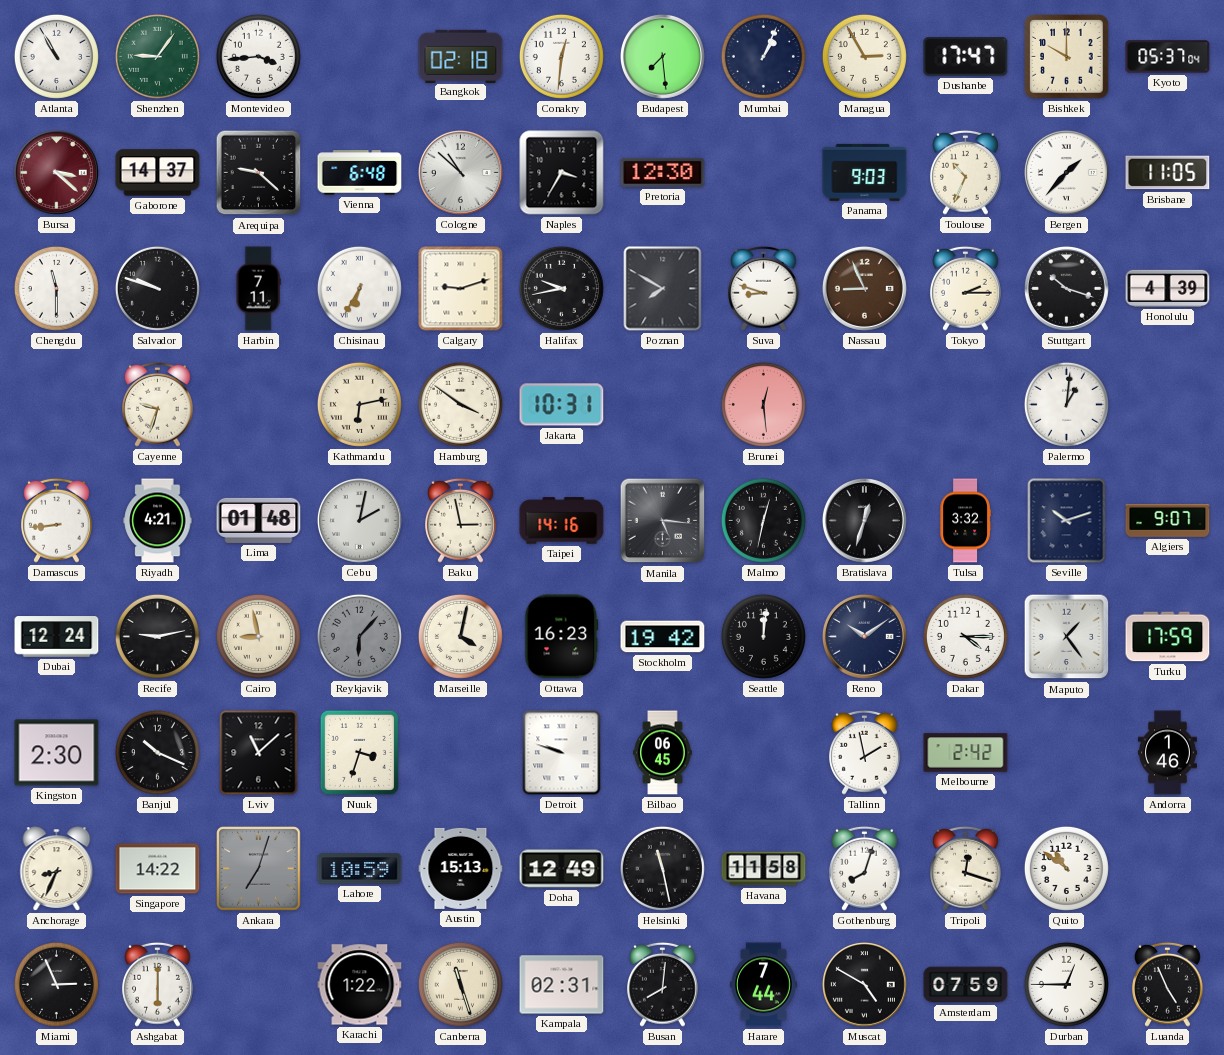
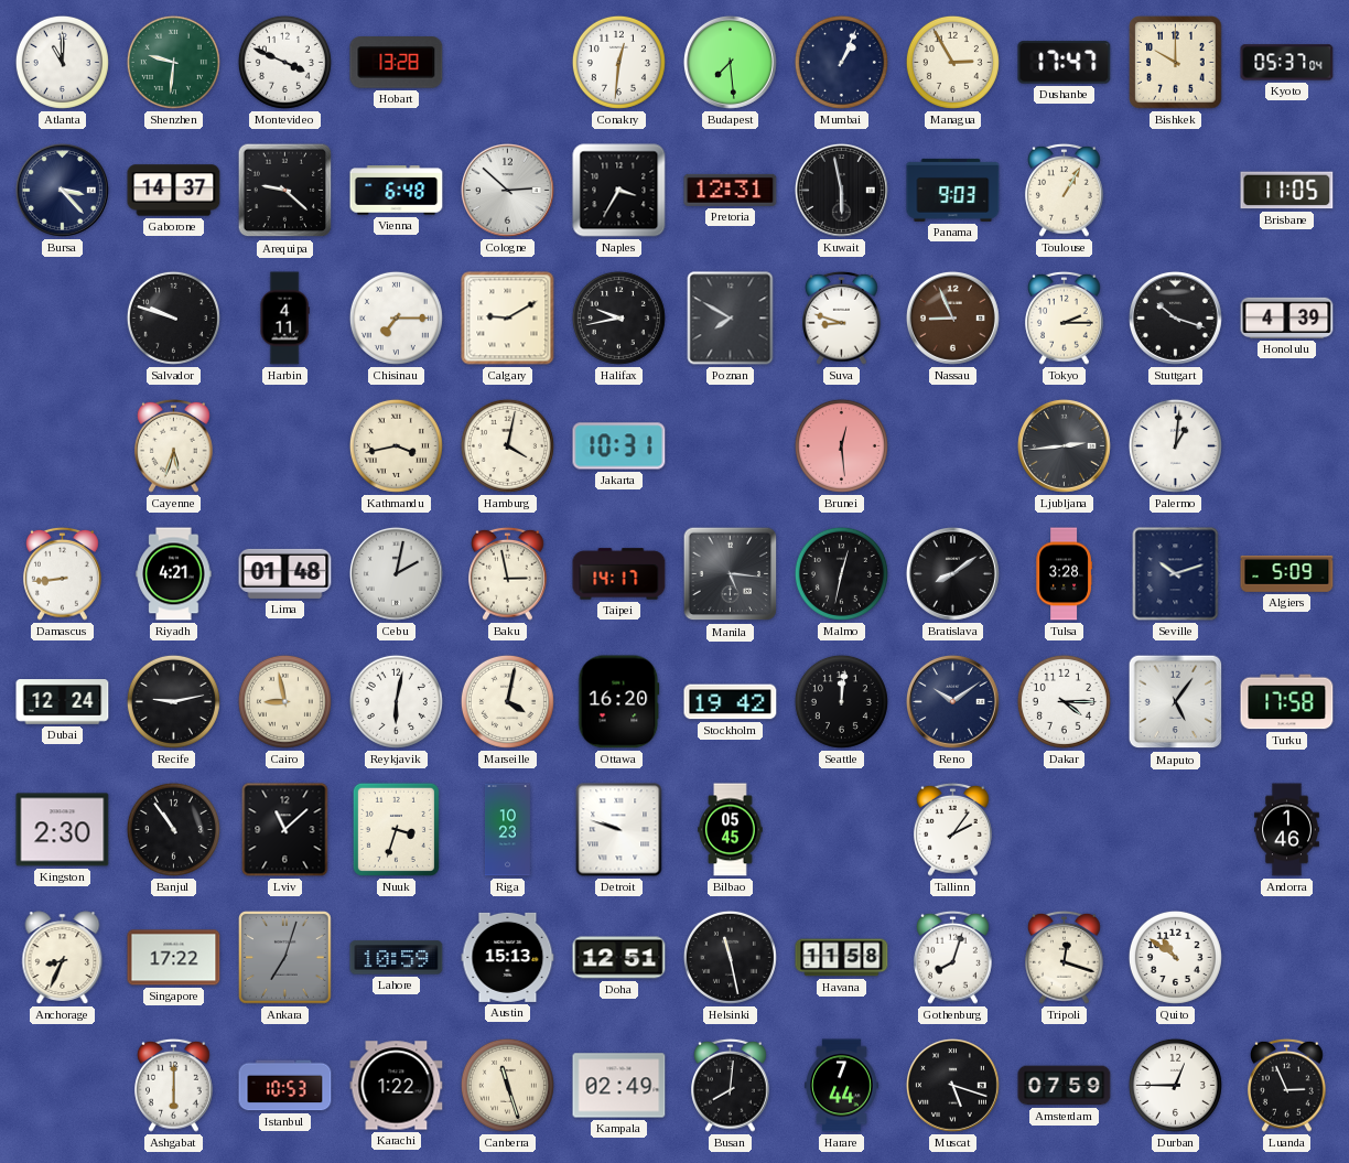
Atlanta: 10:55 -> 11:00
Shenzhen: 9:06 -> 9:31
Montevideo: 3:44 -> 3:49
Hobart: none -> 13:28
Bangkok: 02:18 -> none
Bursa: 3:22 -> 3:23
Bursa dial: burgundy -> navy
Cologne: 10:52 -> 2:52
Pretoria: 12:30 -> 12:31
Kuwait: none -> 5:58
Toulouse: 10:34 -> 1:05
Bergen: 1:37 -> none
Chengdu: 11:30 -> none
Harbin: 7:11 -> 4:11
Chisinau: 6:35 -> 7:15
Calgary: 9:12 -> 9:10
Cayenne: 9:33 -> 5:33
Kathmandu: 6:13 -> 3:43
Hamburg: 3:51 -> 4:02
Ljubljana: none -> 2:44
Taipei: 14:16 -> 14:17
Bratislava: 12:33 -> 8:09
Tulsa: 3:32 -> 3:28
Algiers: 9:07 -> 5:09
Reykjavik: 6:07 -> 6:02
Reykjavik dial: grey -> white
Ottawa: 16:23 -> 16:20
Maputo: 1:24 -> 5:06
Turku: 17:59 -> 17:58
Banjul: 10:19 -> 10:54
Riga: none -> 10:23
Bilbao: 06:45 -> 05:45
Tallinn: 1:58 -> 2:06
Melbourne: 2:42 -> none
Singapore: 14:22 -> 17:22
Doha: 12:49 -> 12:51
Miami: 2:56 -> none
Istanbul: none -> 10:53
Kampala: 02:31 -> 02:49
Muscat: 4:50 -> 5:18
Luanda: 4:56 -> 2:56
